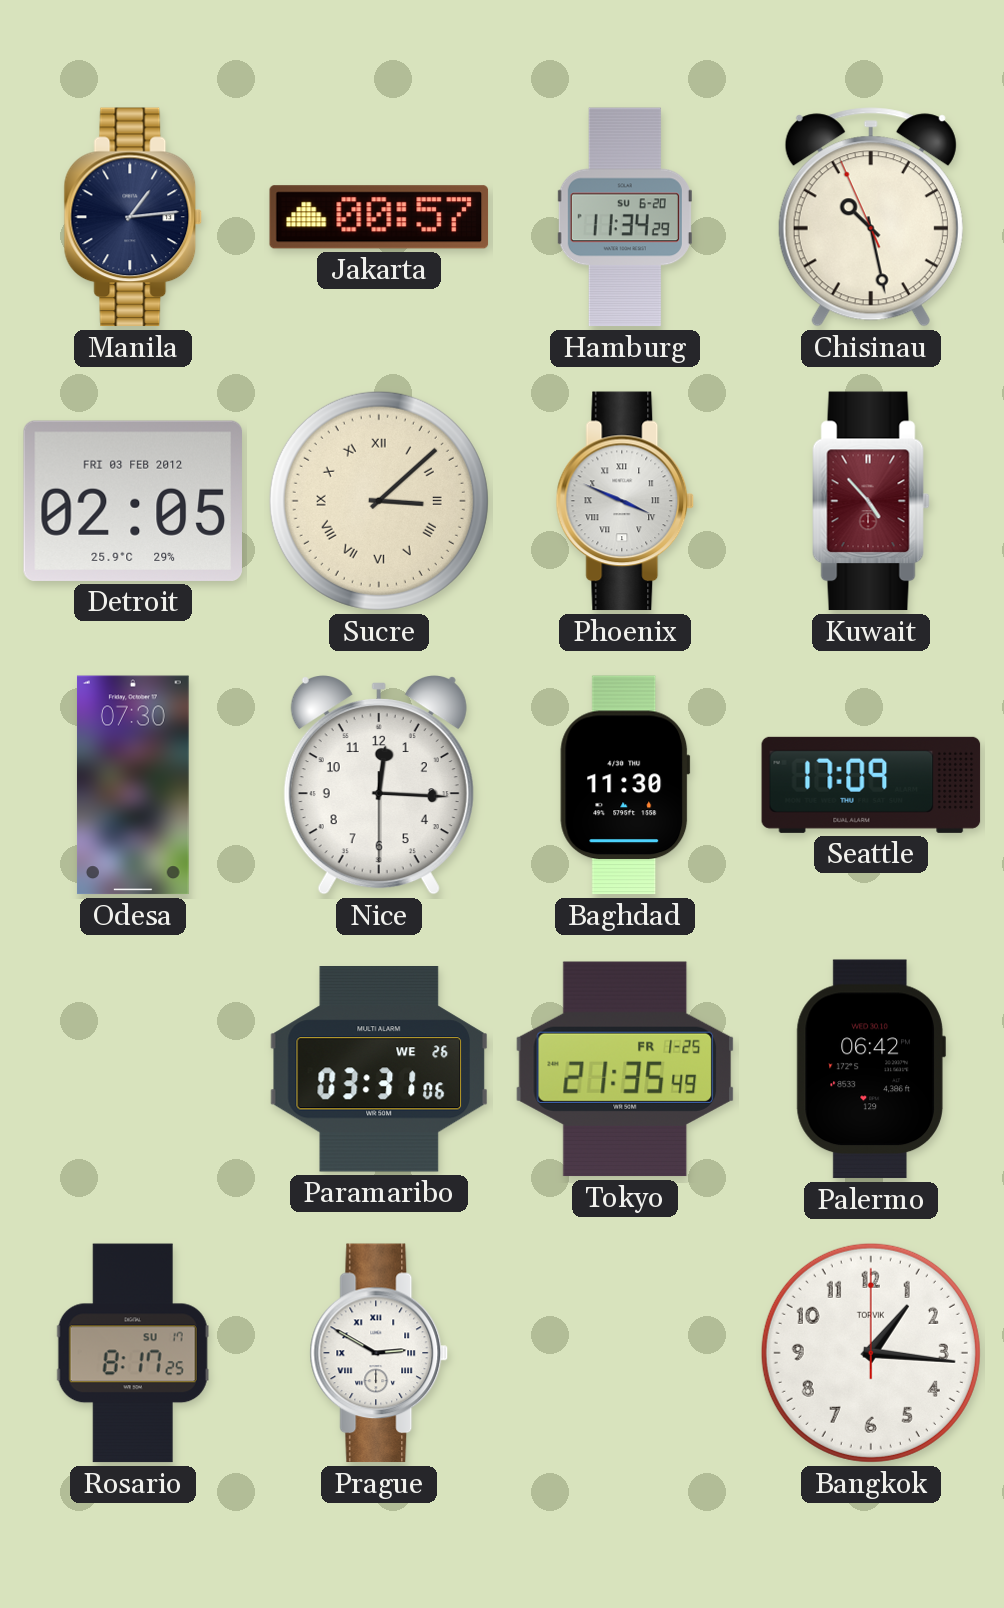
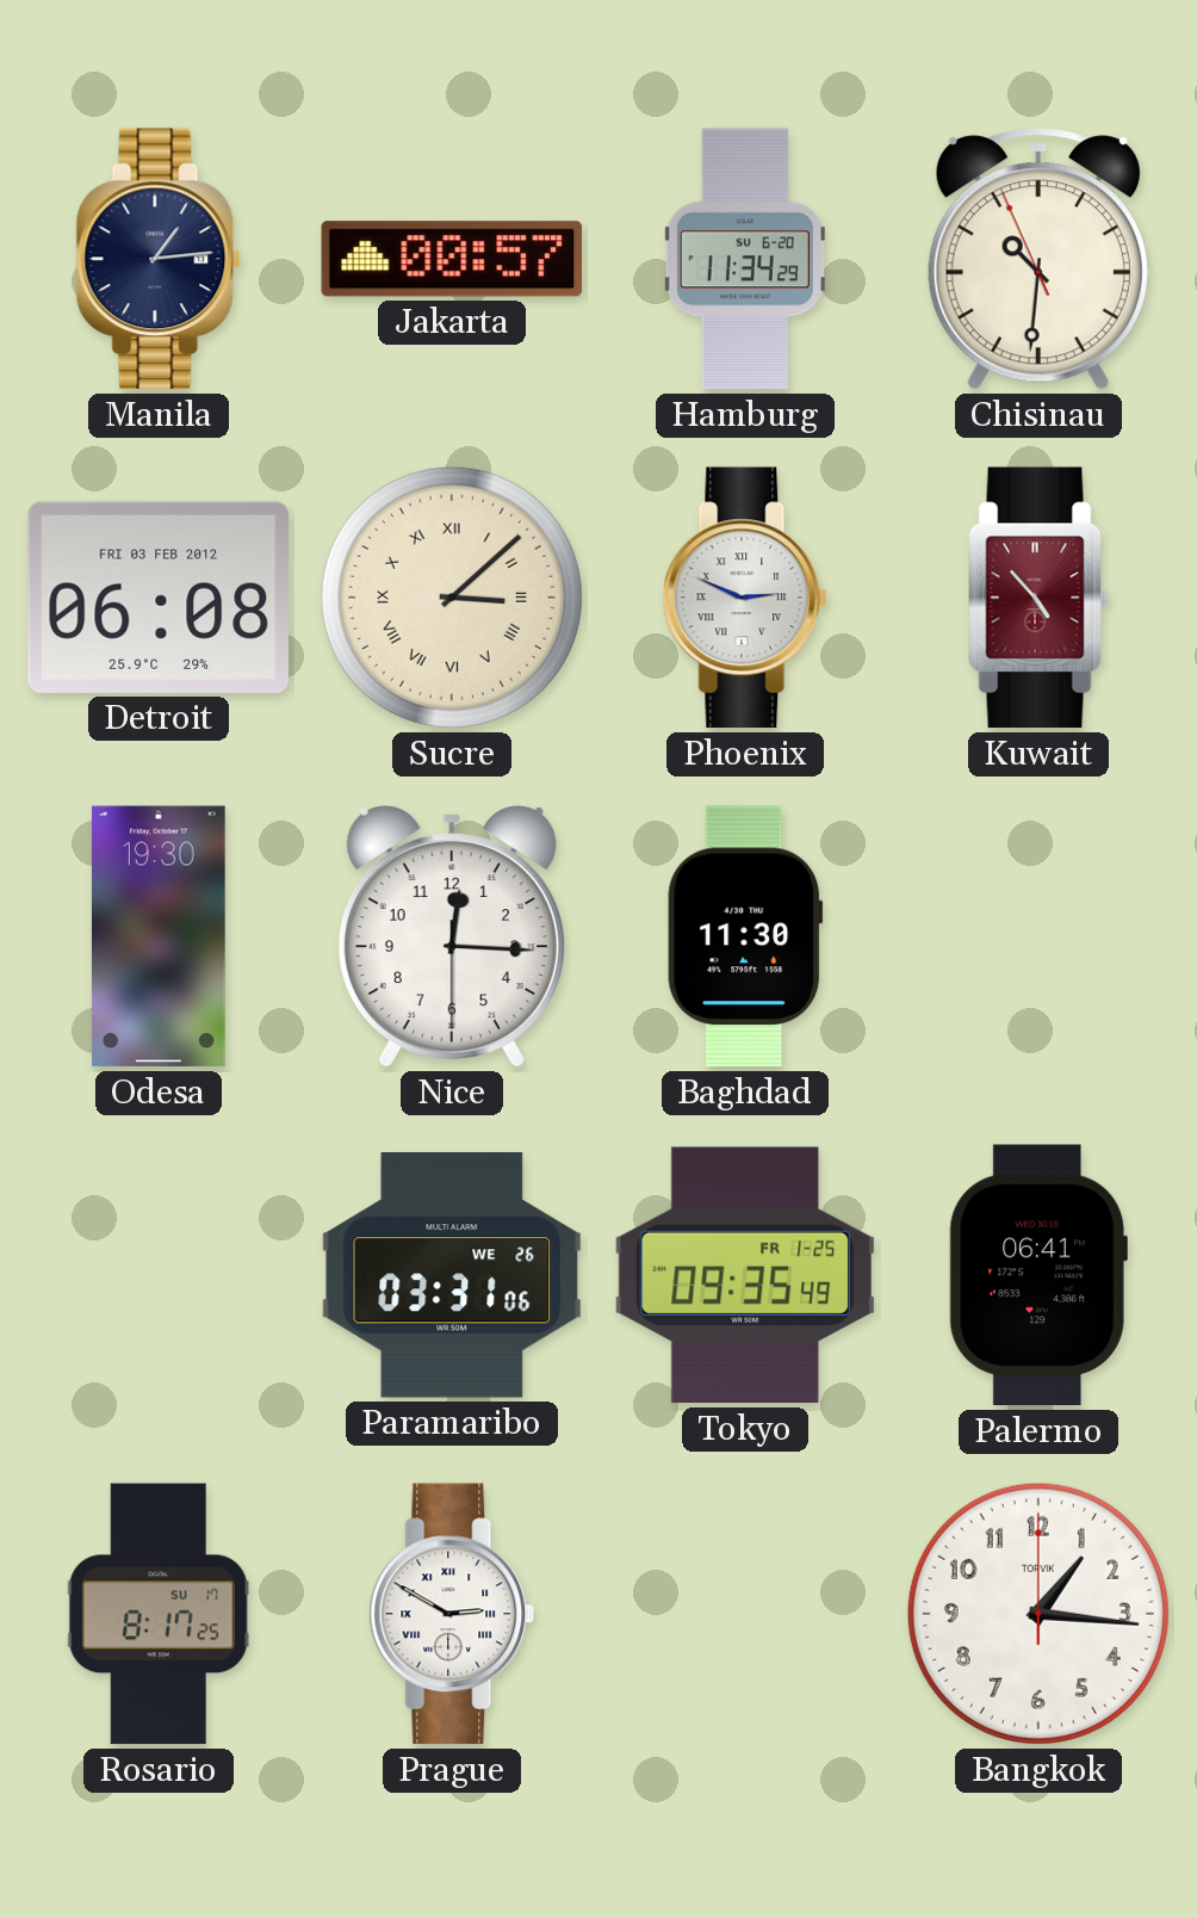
Chisinau: 10:27 -> 10:30
Detroit: 02:05 -> 06:08
Phoenix: 3:49 -> 2:49
Odesa: 07:30 -> 19:30
Seattle: 17:09 -> none
Tokyo: 21:35 -> 09:35
Palermo: 06:42 -> 06:41
